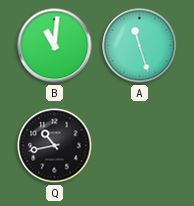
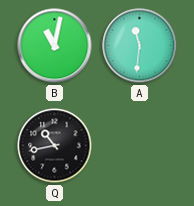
B: 11:01 -> 11:02
A: 11:27 -> 11:31
